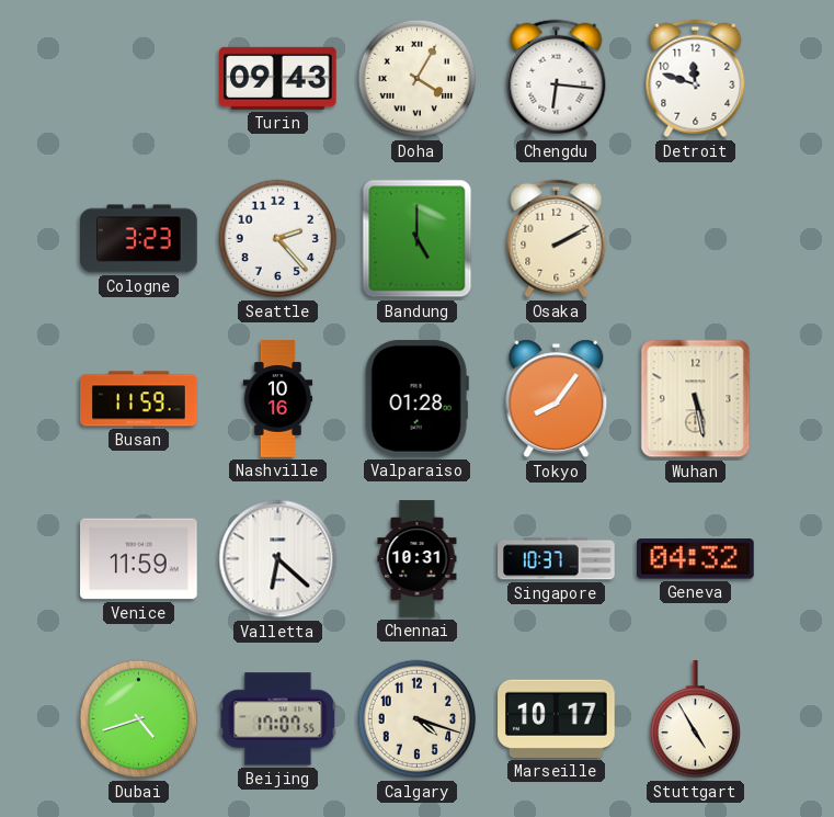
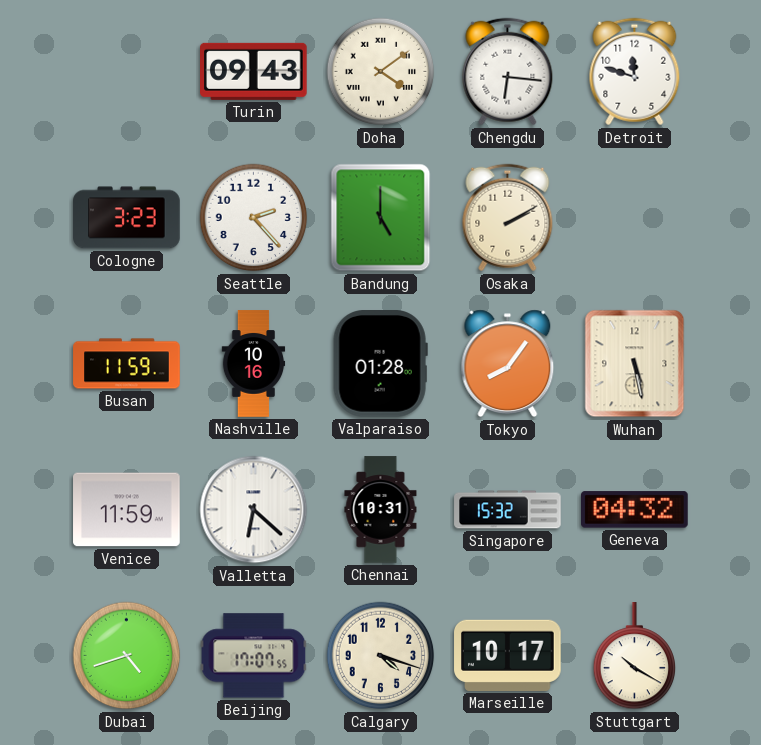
Doha: 4:05 -> 4:09
Singapore: 10:37 -> 15:32
Stuttgart: 4:55 -> 10:20
